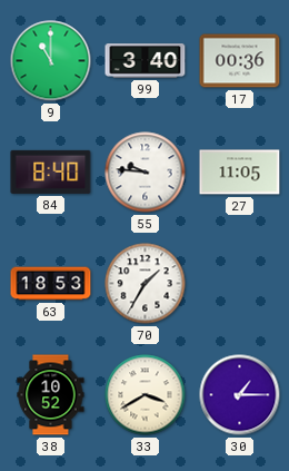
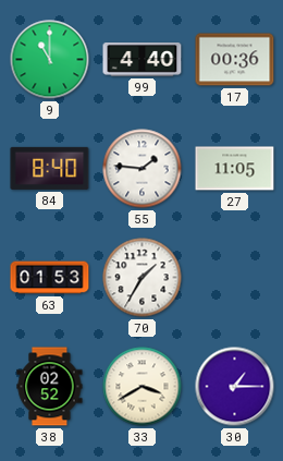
99: 3:40 -> 4:40
55: 9:46 -> 1:46
63: 18:53 -> 01:53
38: 10:52 -> 02:52
